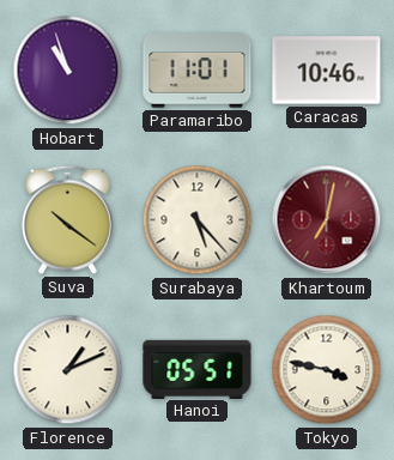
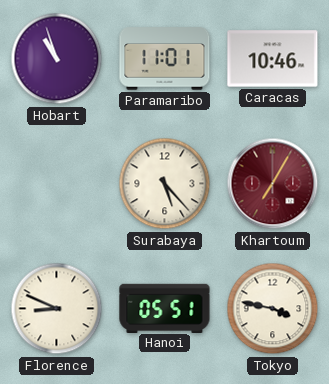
Suva: 10:21 -> none
Khartoum: 7:02 -> 7:05
Florence: 1:11 -> 8:49
